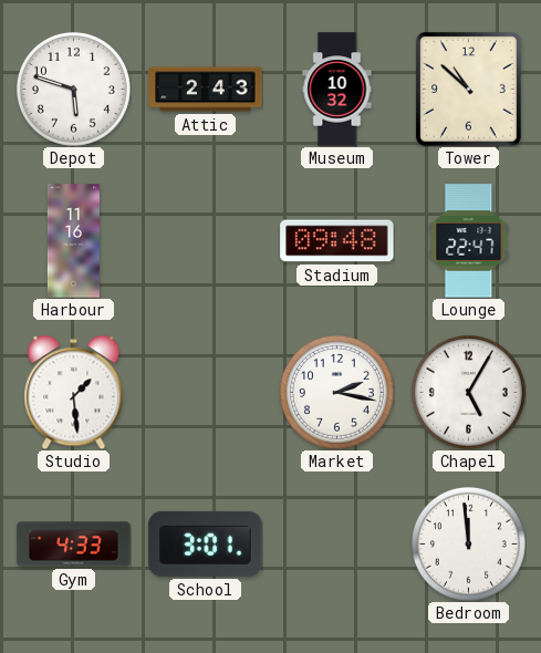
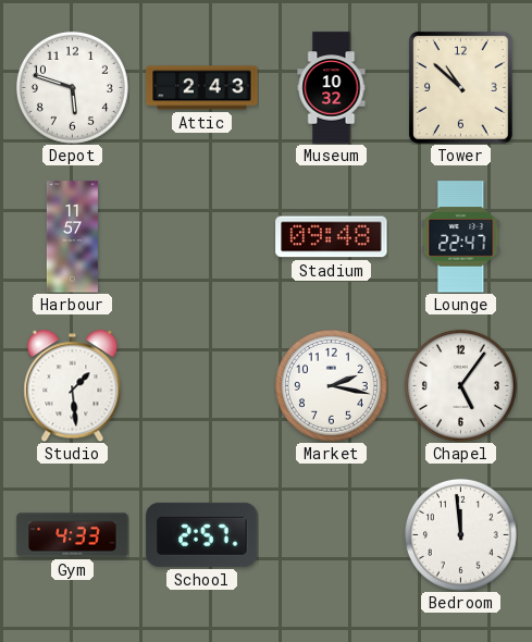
Harbour: 11:16 -> 11:57
Chapel: 5:05 -> 5:06
School: 3:01 -> 2:57
